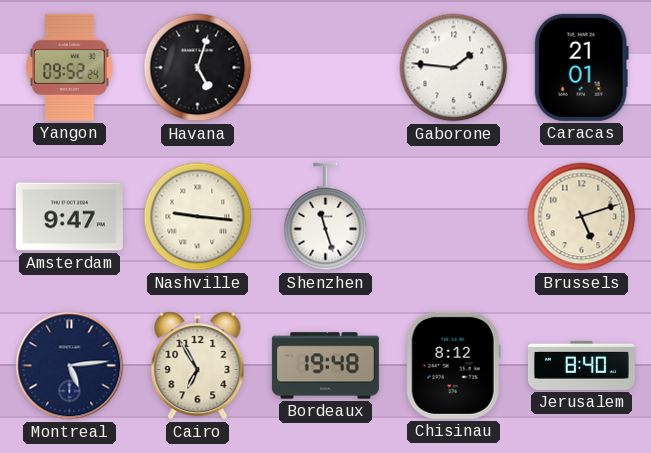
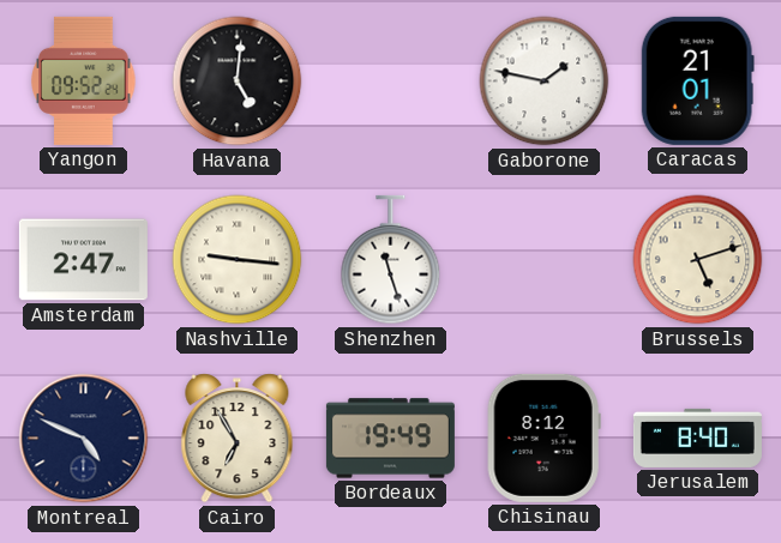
Havana: 5:03 -> 5:01
Gaborone: 1:46 -> 1:47
Amsterdam: 9:47 -> 2:47
Montreal: 5:14 -> 4:49
Bordeaux: 19:48 -> 19:49
